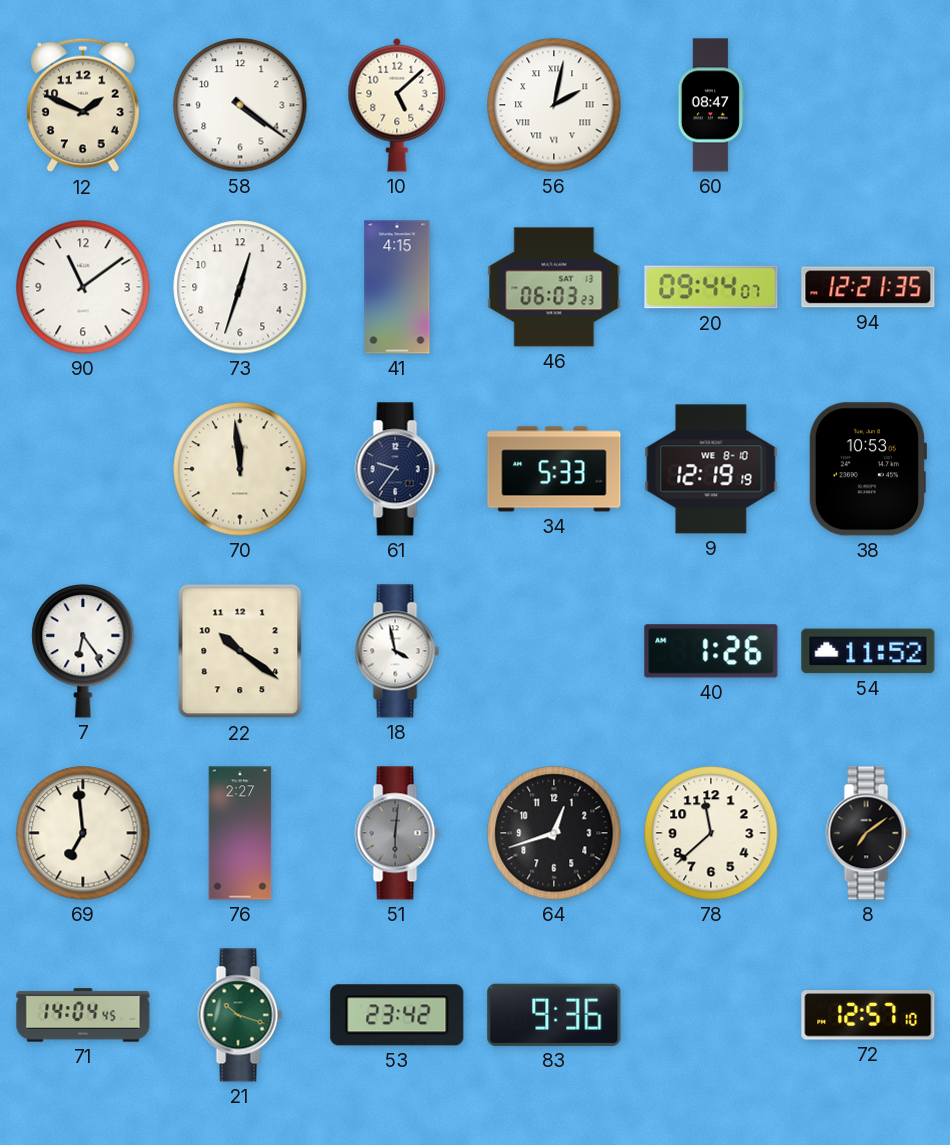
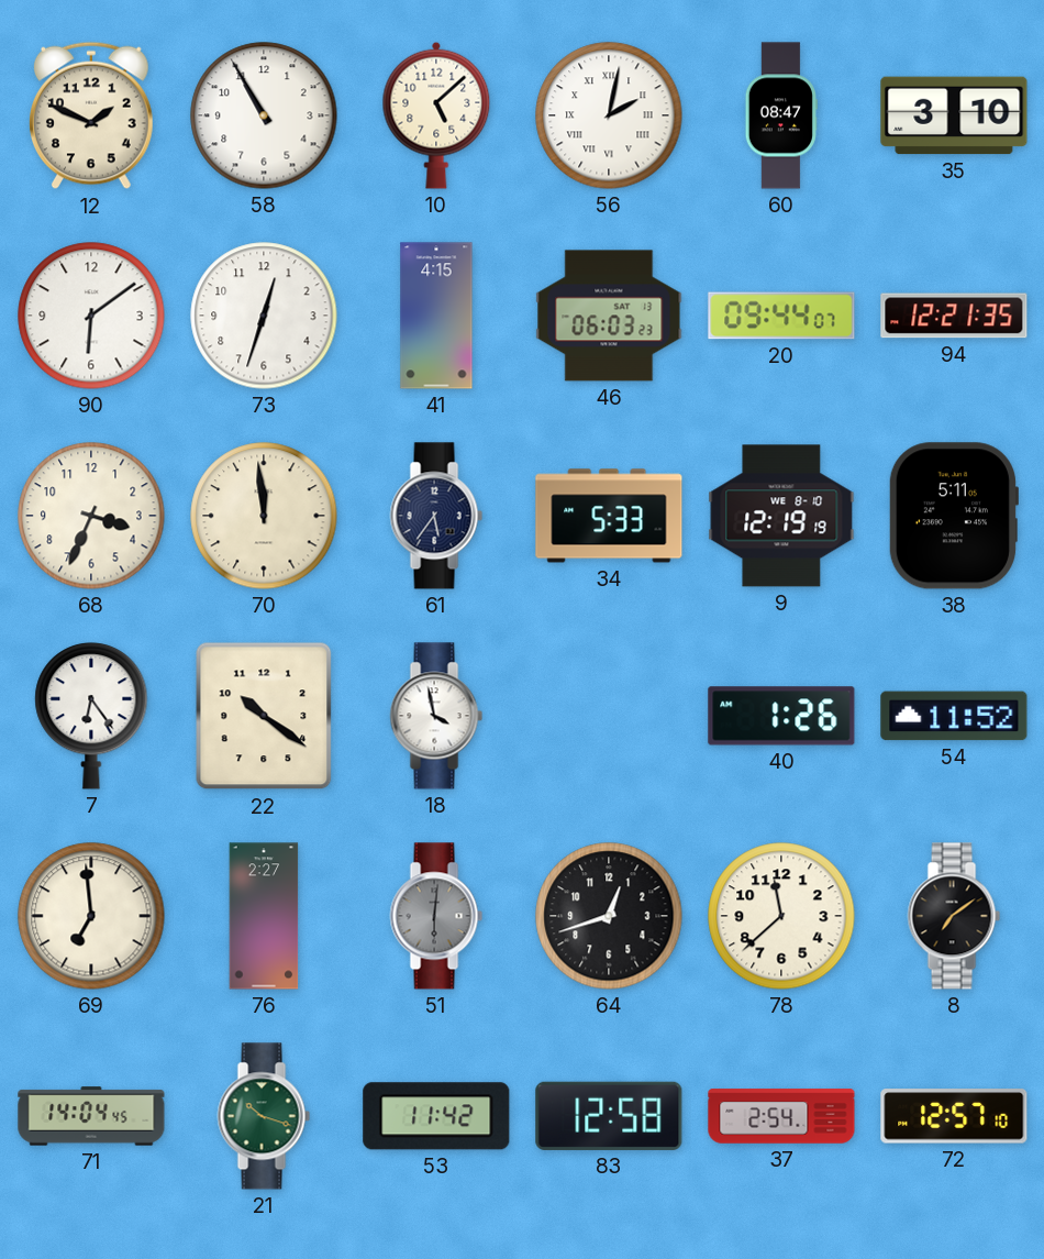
58: 4:21 -> 10:55
35: none -> 3:10
90: 11:09 -> 6:09
68: none -> 3:34
61: 9:36 -> 5:36
38: 10:53 -> 5:11
53: 23:42 -> 11:42
83: 9:36 -> 12:58
37: none -> 2:54
